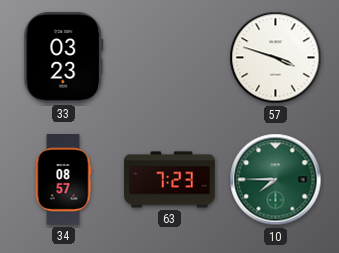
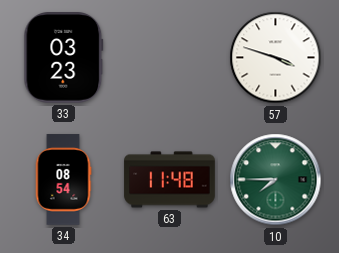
34: 08:57 -> 08:54
63: 7:23 -> 11:48
